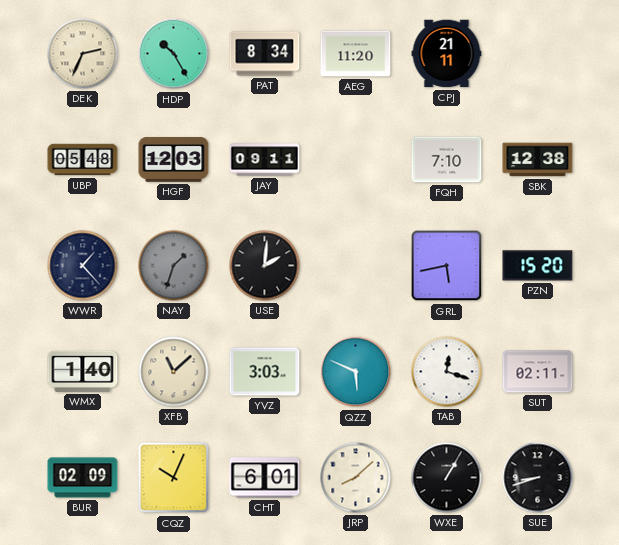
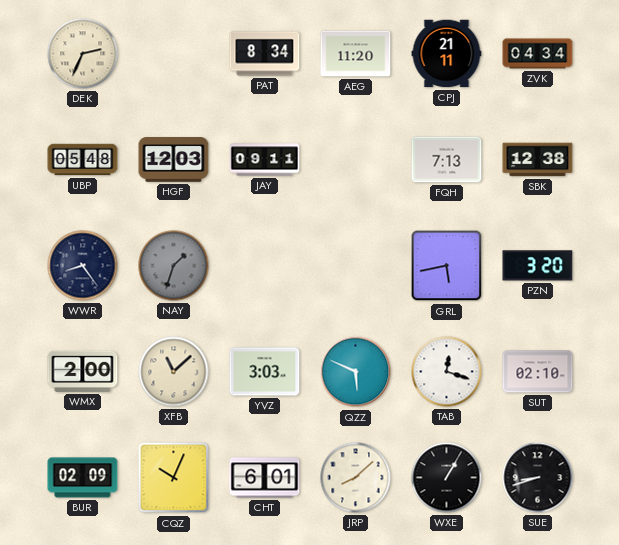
HDP: 10:25 -> none
ZVK: none -> 04:34
FQH: 7:10 -> 7:13
WWR: 1:23 -> 8:24
USE: 2:01 -> none
PZN: 15:20 -> 3:20
WMX: 1:40 -> 2:00
SUT: 02:11 -> 02:10
